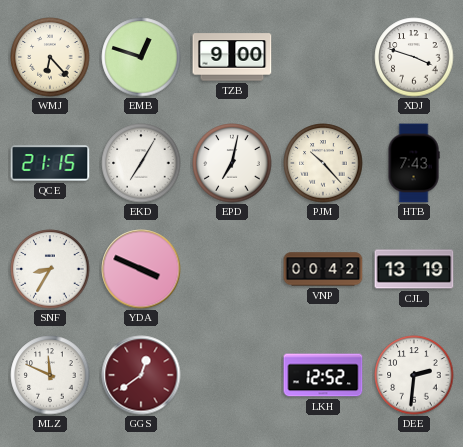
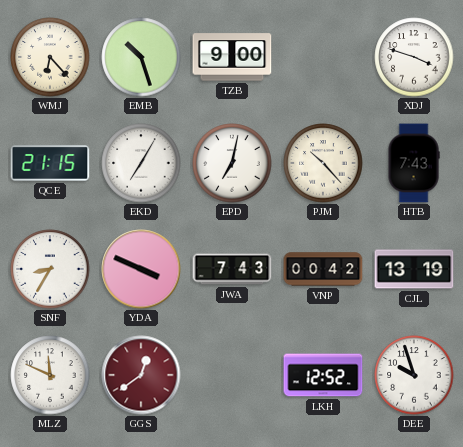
EMB: 12:48 -> 10:27
JWA: none -> 7:43
DEE: 2:31 -> 9:57
